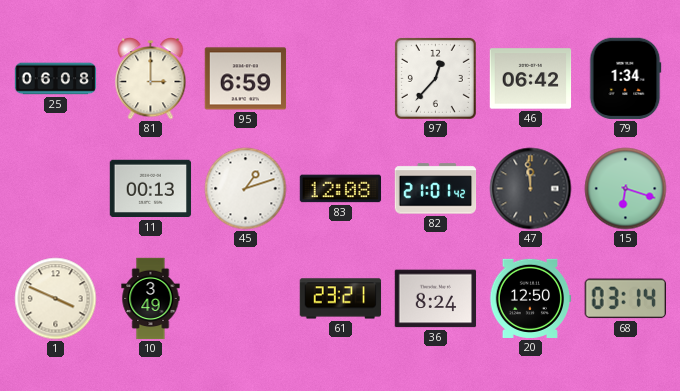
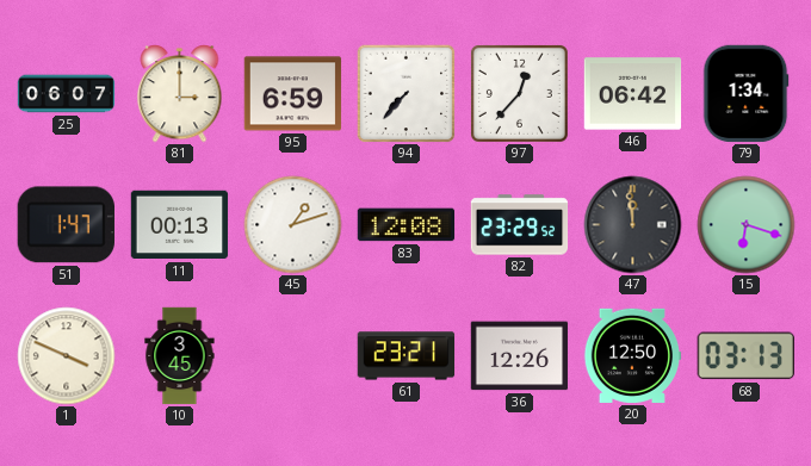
25: 06:08 -> 06:07
94: none -> 7:37
51: none -> 1:47
82: 21:01 -> 23:29
10: 3:49 -> 3:45
36: 8:24 -> 12:26
68: 03:14 -> 03:13
